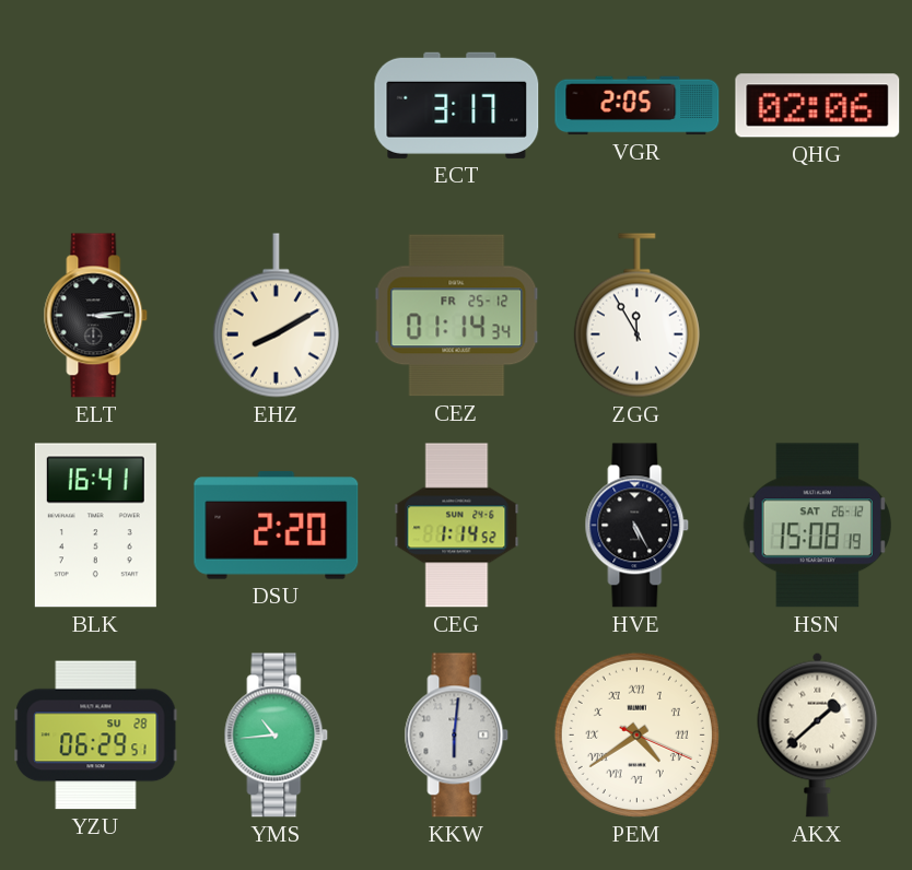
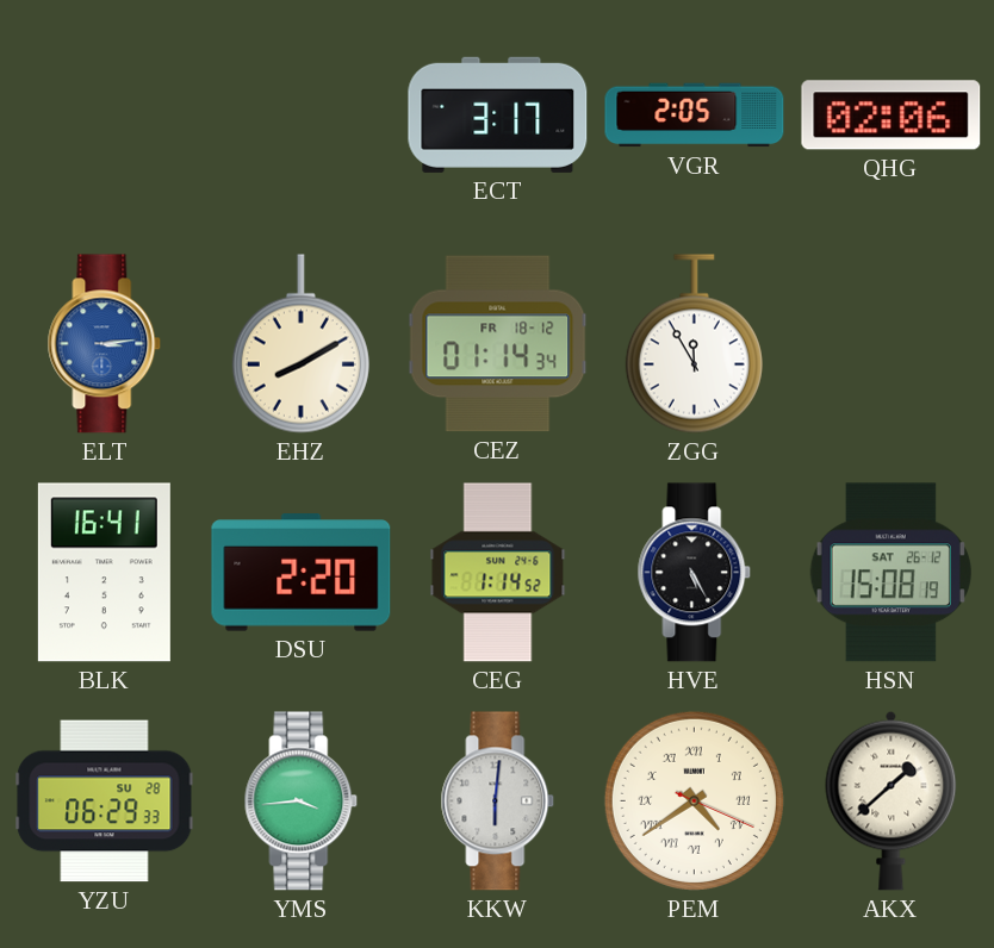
ELT dial: black -> blue
CEZ date: FR 25-12 -> FR 18-12
YZU: 06:29:51 -> 06:29:33
YMS: 10:44 -> 3:44
